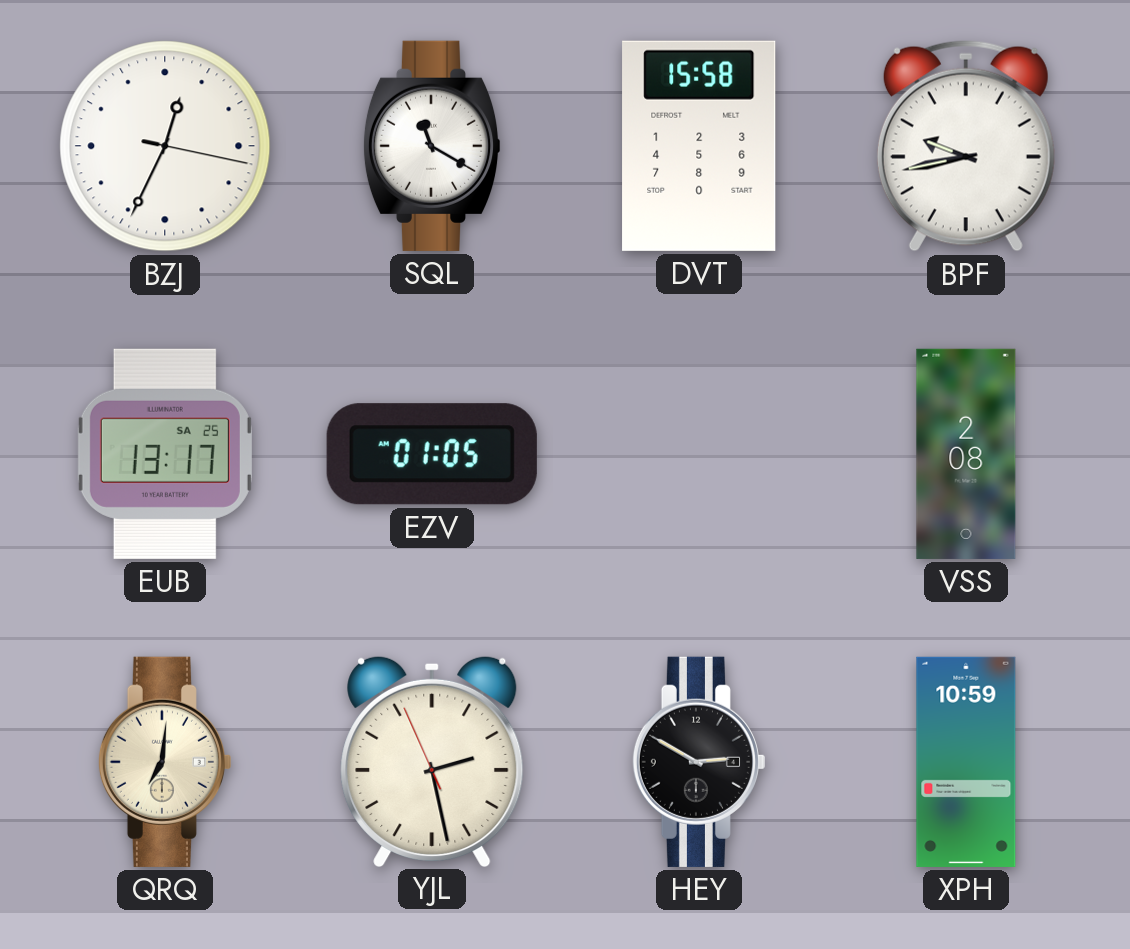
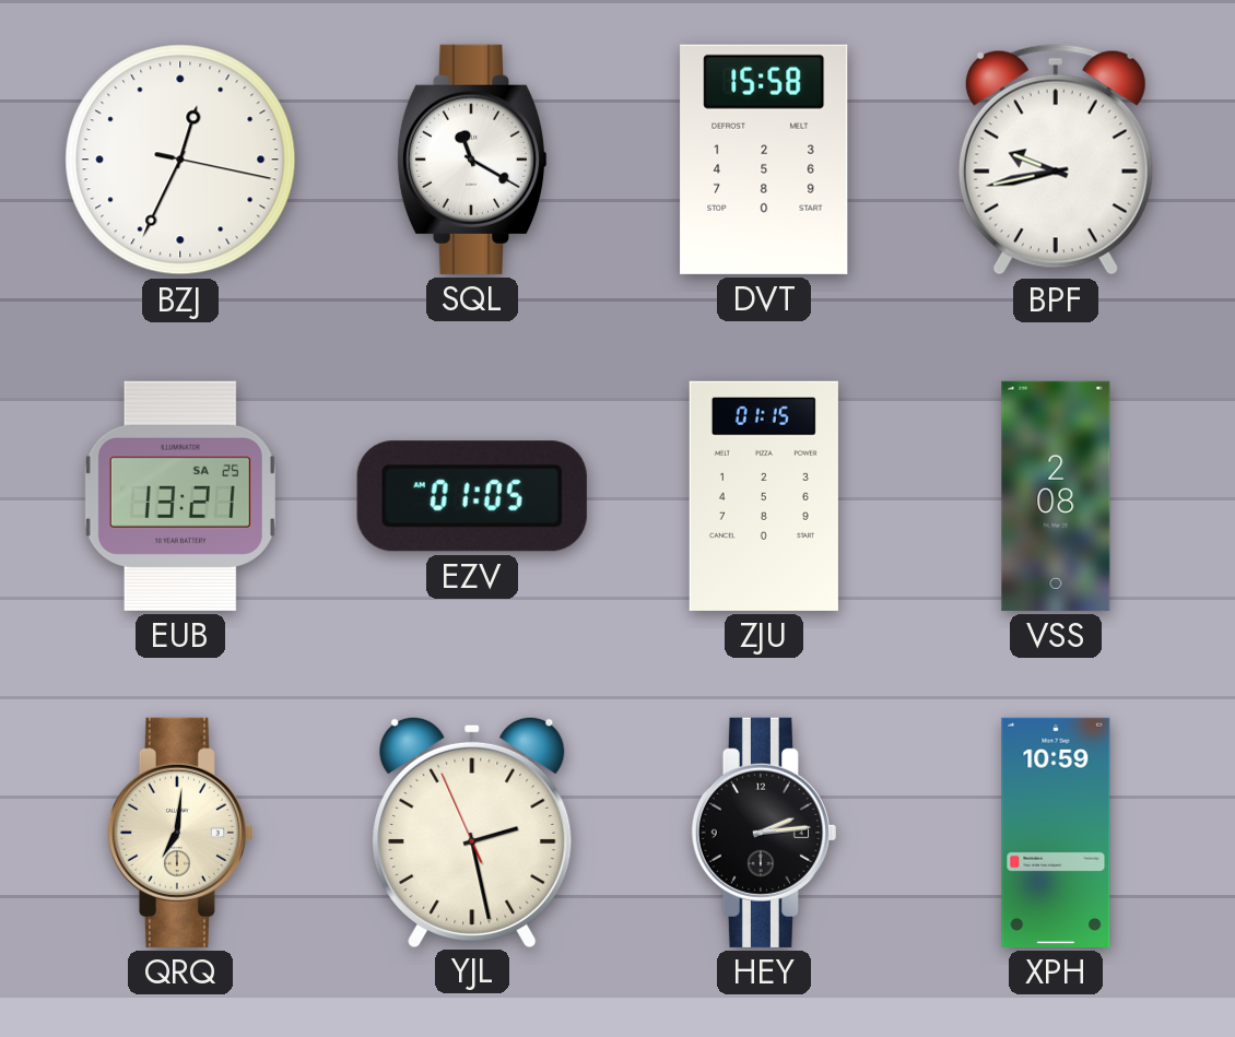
EUB: 13:17 -> 13:21
ZJU: none -> 01:15
HEY: 2:50 -> 2:14
